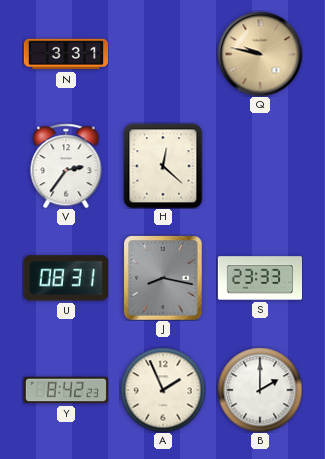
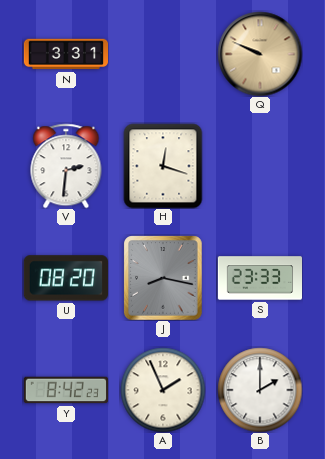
Q: 9:47 -> 9:49
V: 2:36 -> 2:31
H: 12:22 -> 12:18
U: 08:31 -> 08:20
